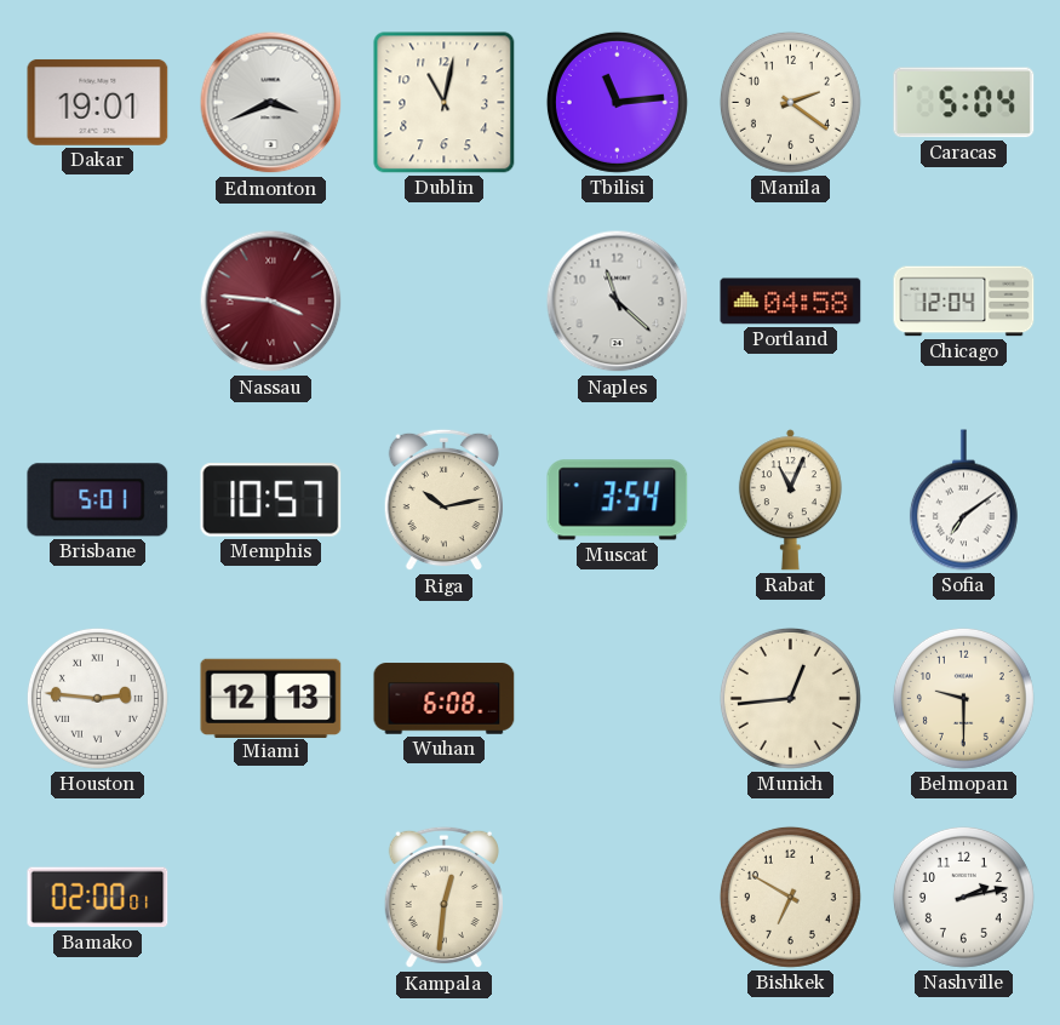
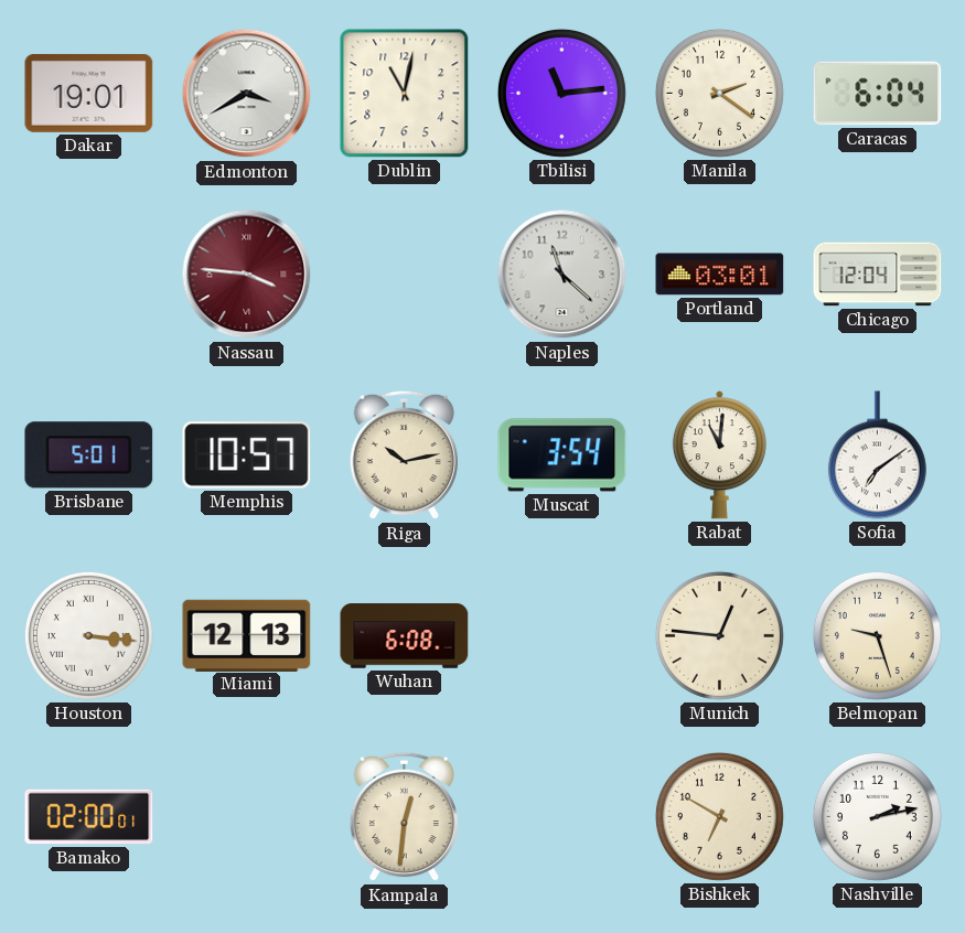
Edmonton: 3:41 -> 3:40
Caracas: 5:04 -> 6:04
Portland: 04:58 -> 03:01
Rabat: 11:04 -> 11:01
Houston: 2:46 -> 3:16
Munich: 12:44 -> 12:46
Belmopan: 9:30 -> 9:27
